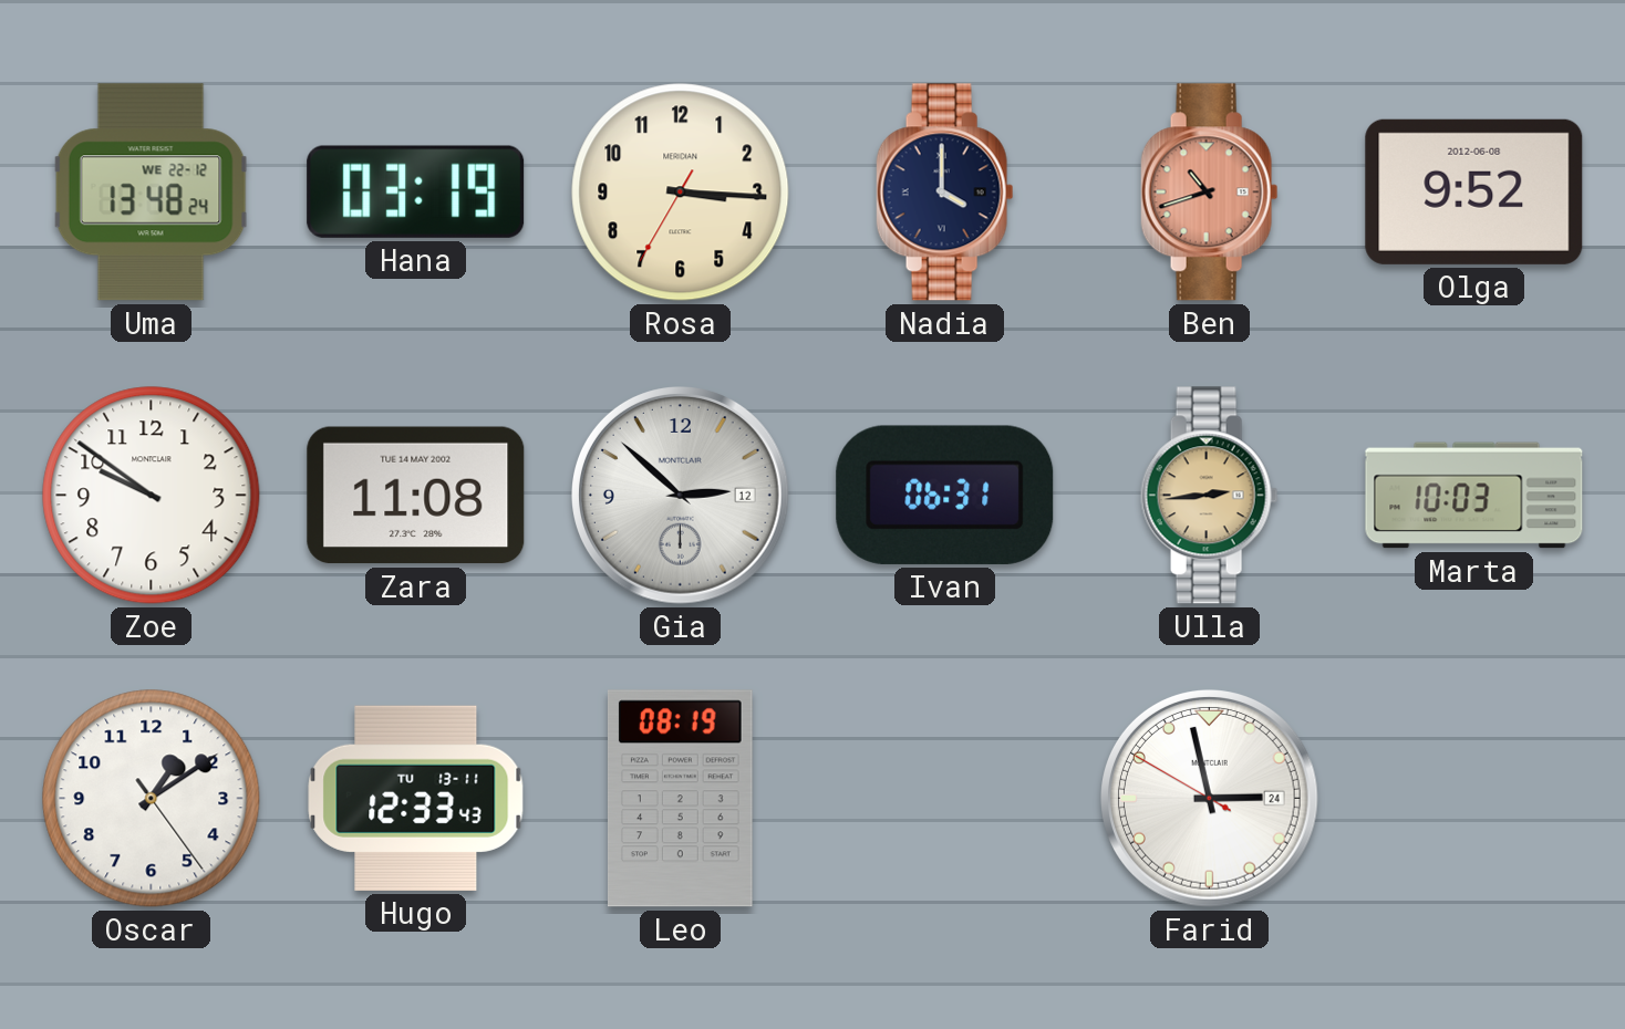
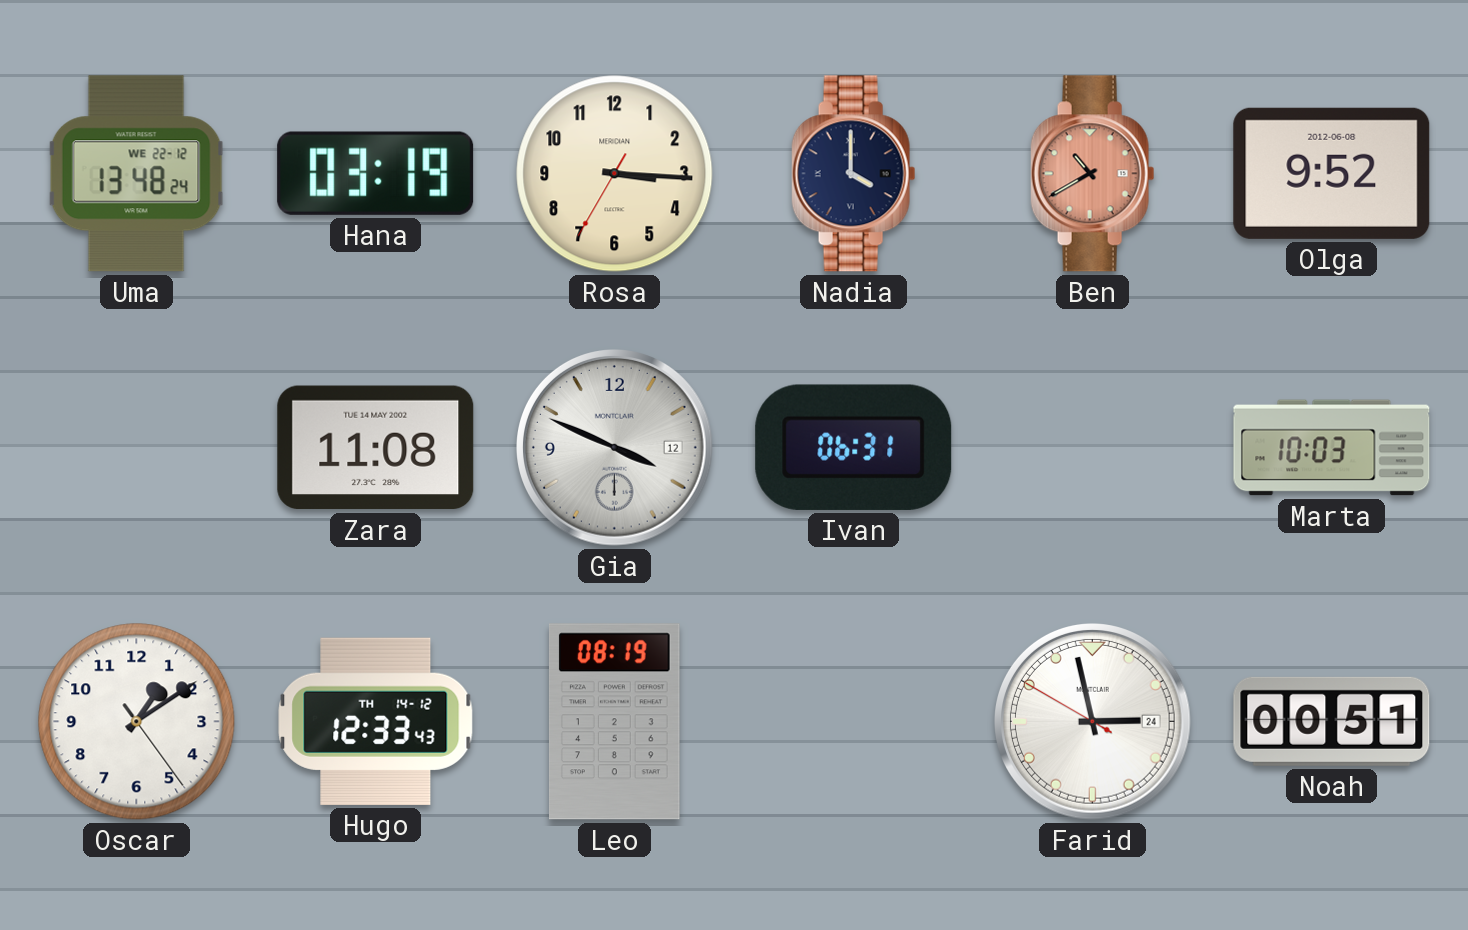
Ben: 10:42 -> 10:40
Zoe: 9:51 -> none
Gia: 2:52 -> 3:49
Ulla: 2:44 -> none
Hugo date: TU 13-11 -> TH 14-12
Noah: none -> 00:51
